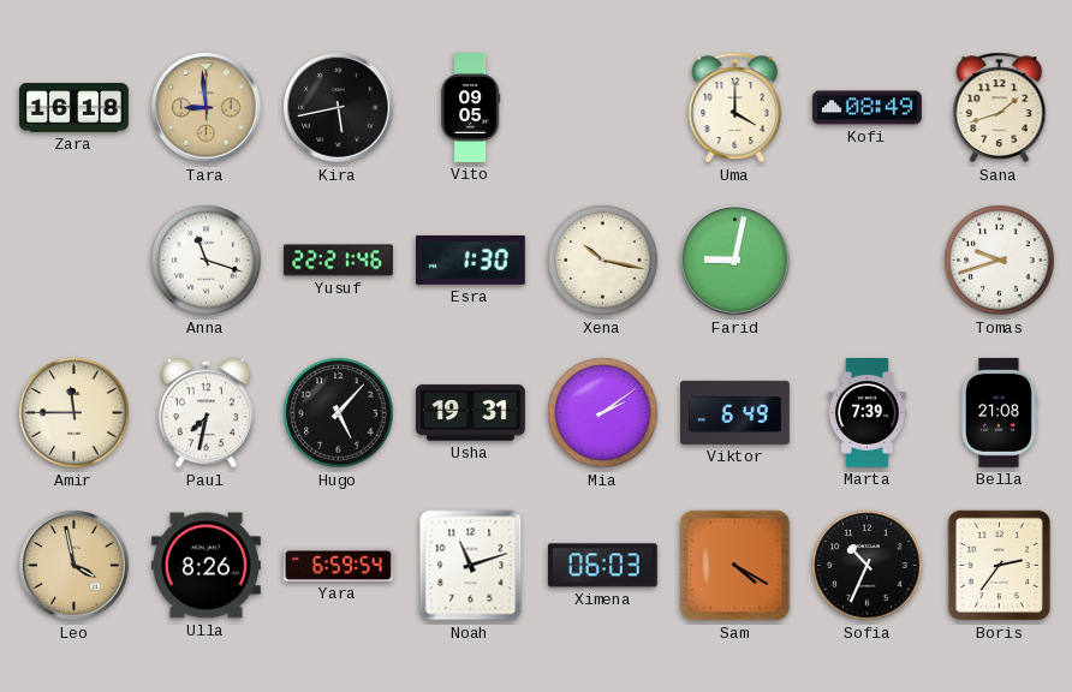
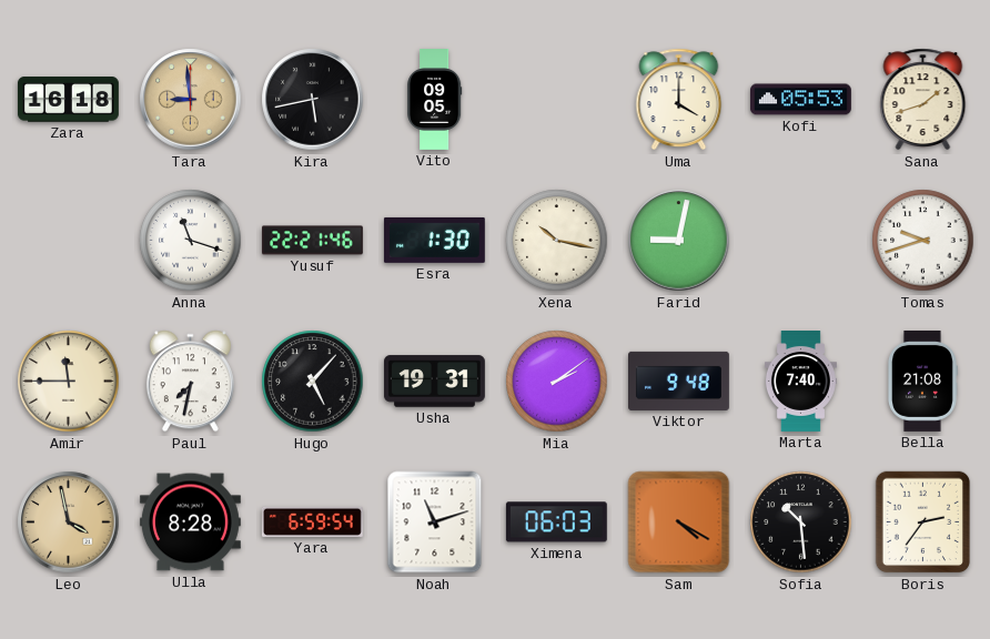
Kofi: 08:49 -> 05:53
Viktor: 6:49 -> 9:48
Marta: 7:39 -> 7:40
Ulla: 8:26 -> 8:28
Sofia: 10:34 -> 10:29
